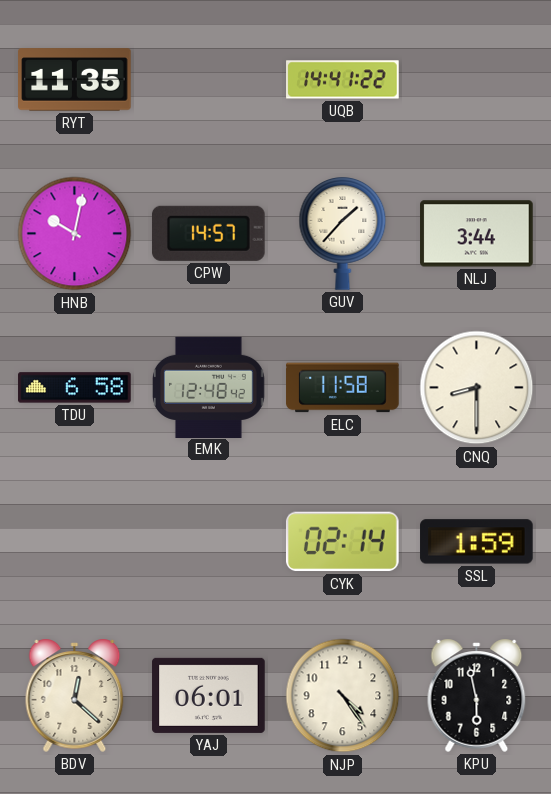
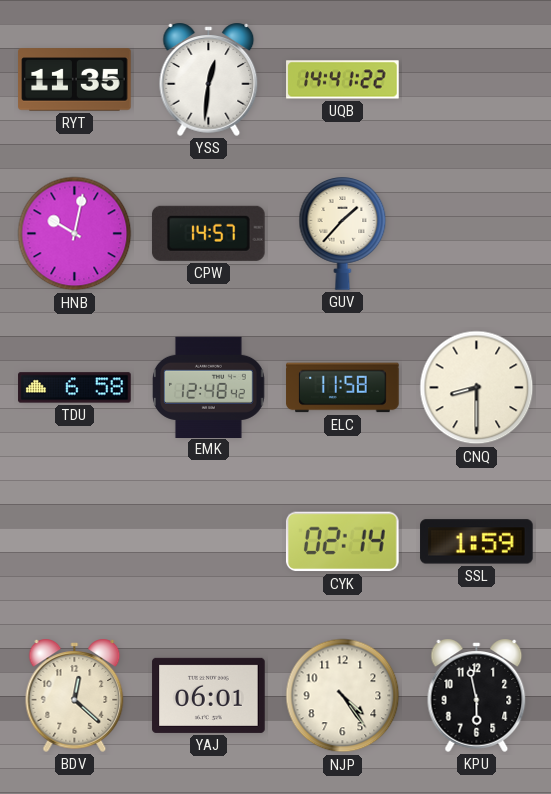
YSS: none -> 12:31
NLJ: 3:44 -> none
